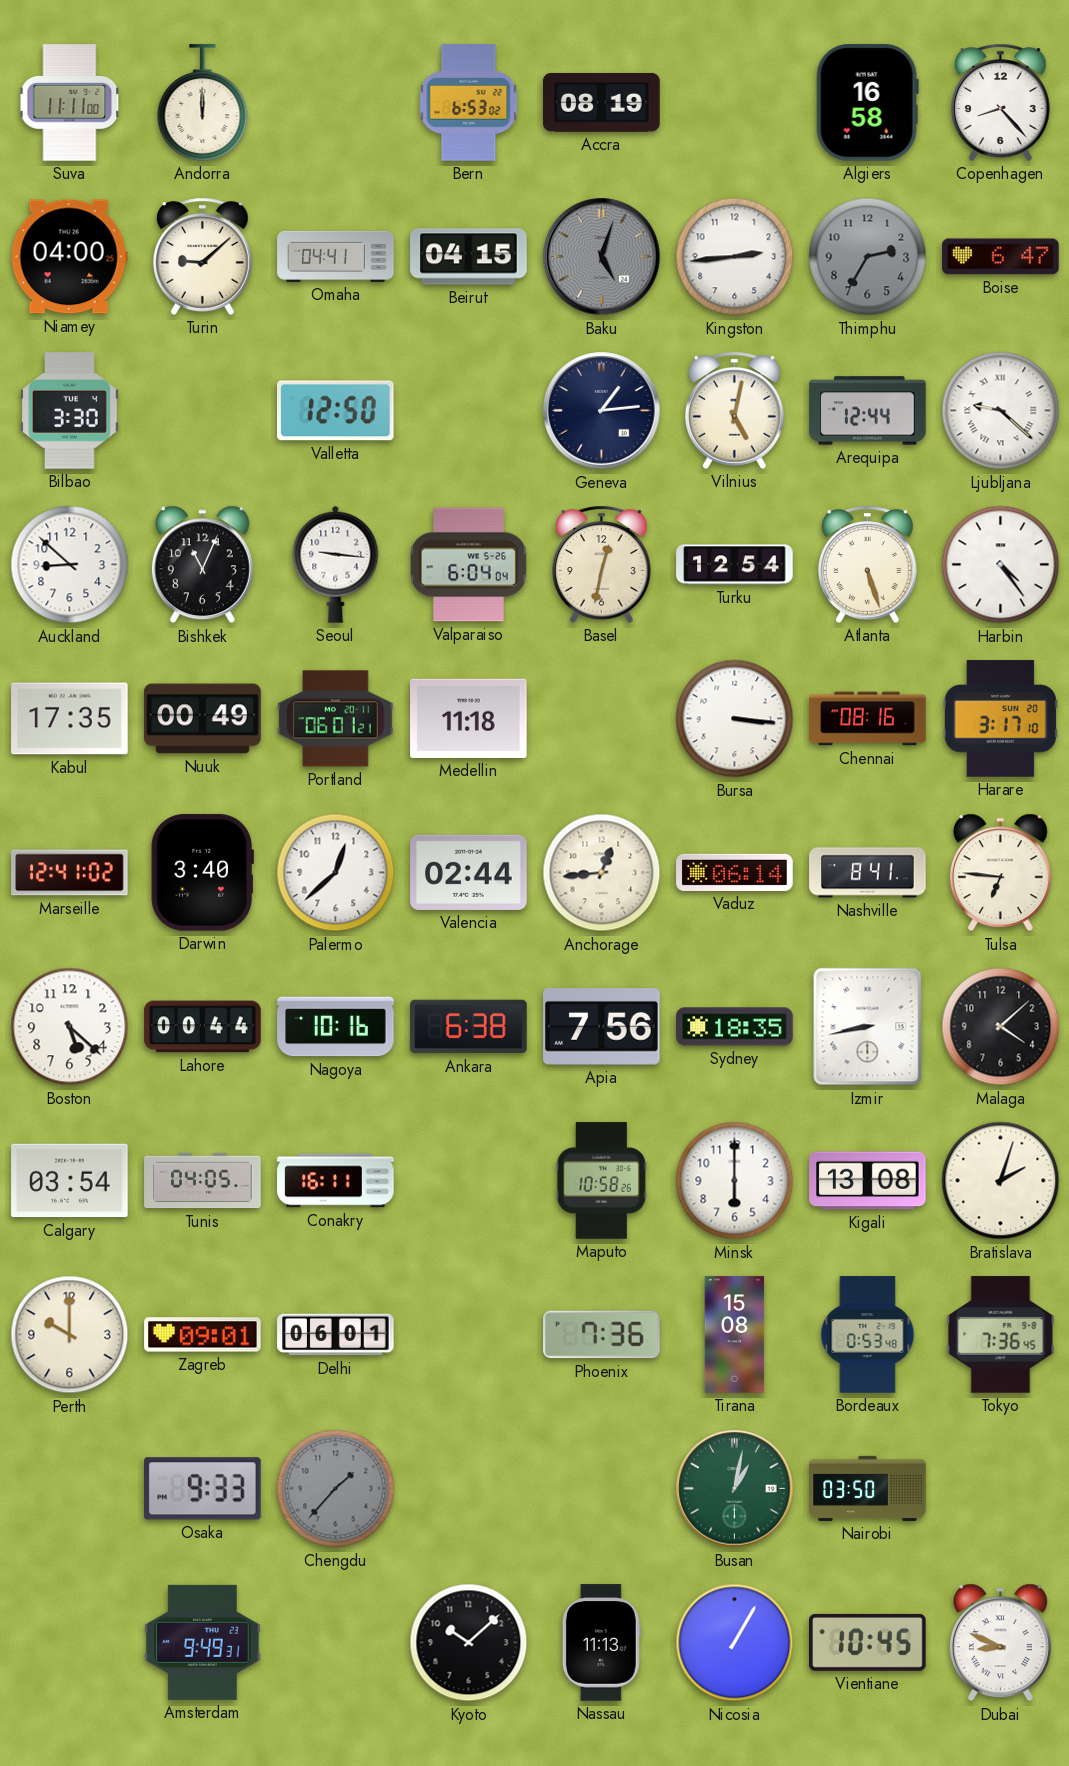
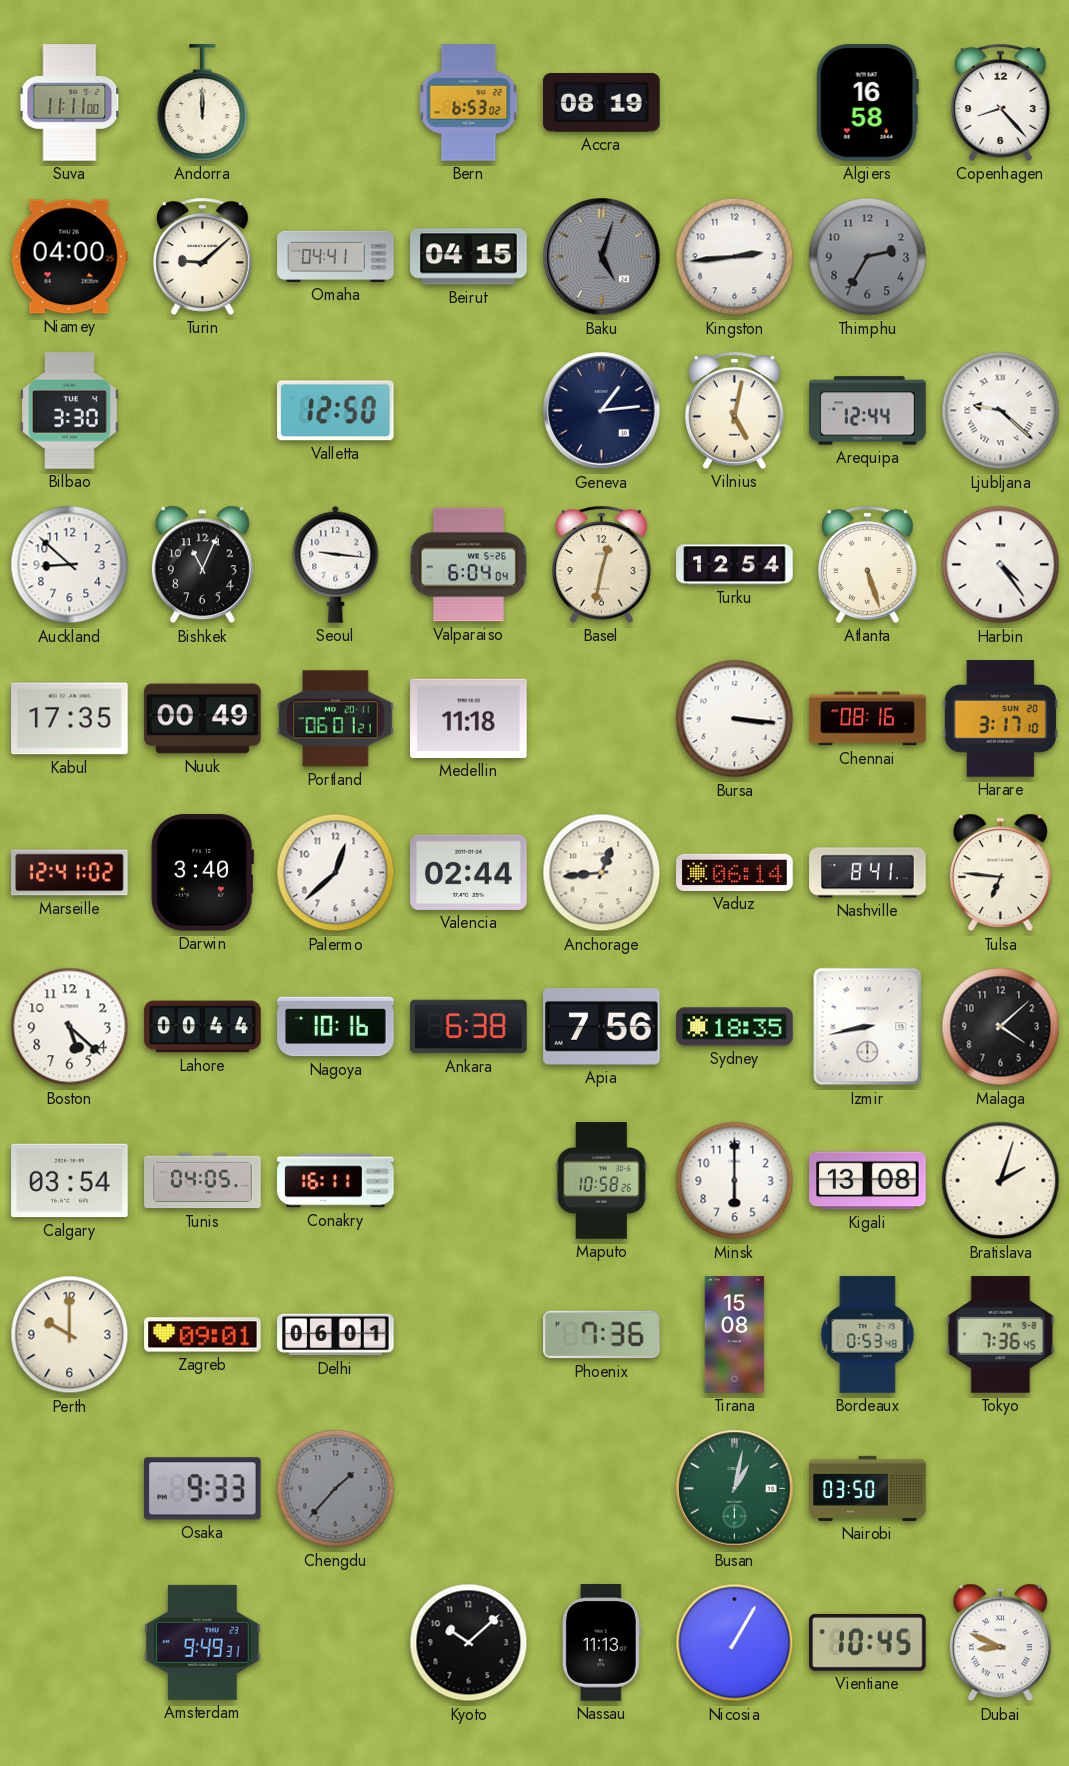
Boise: 6:47 -> none
